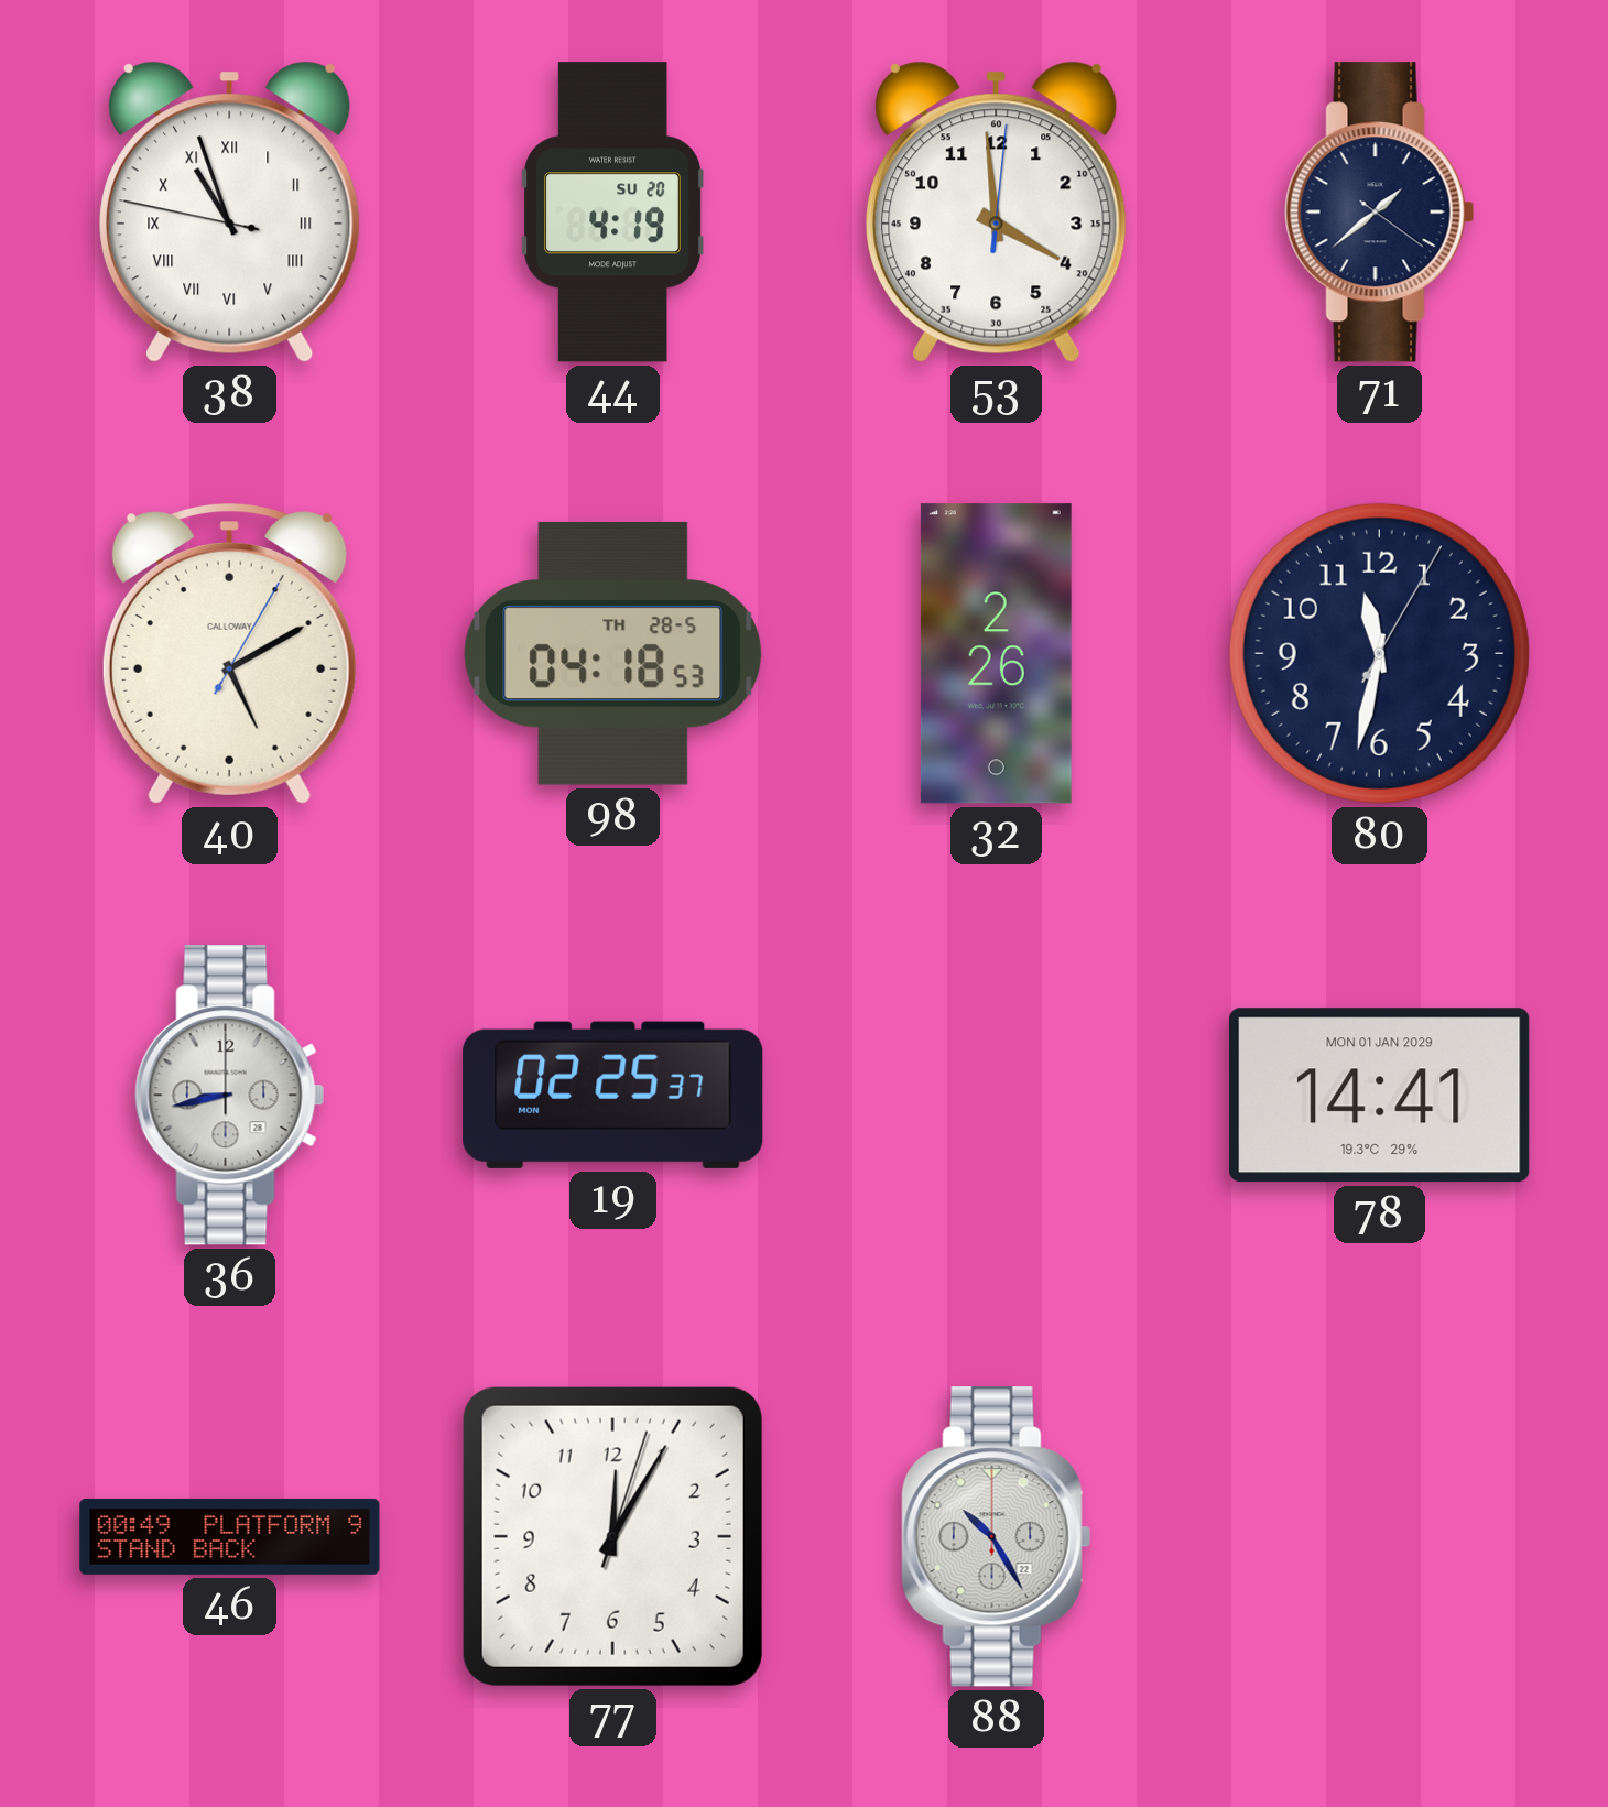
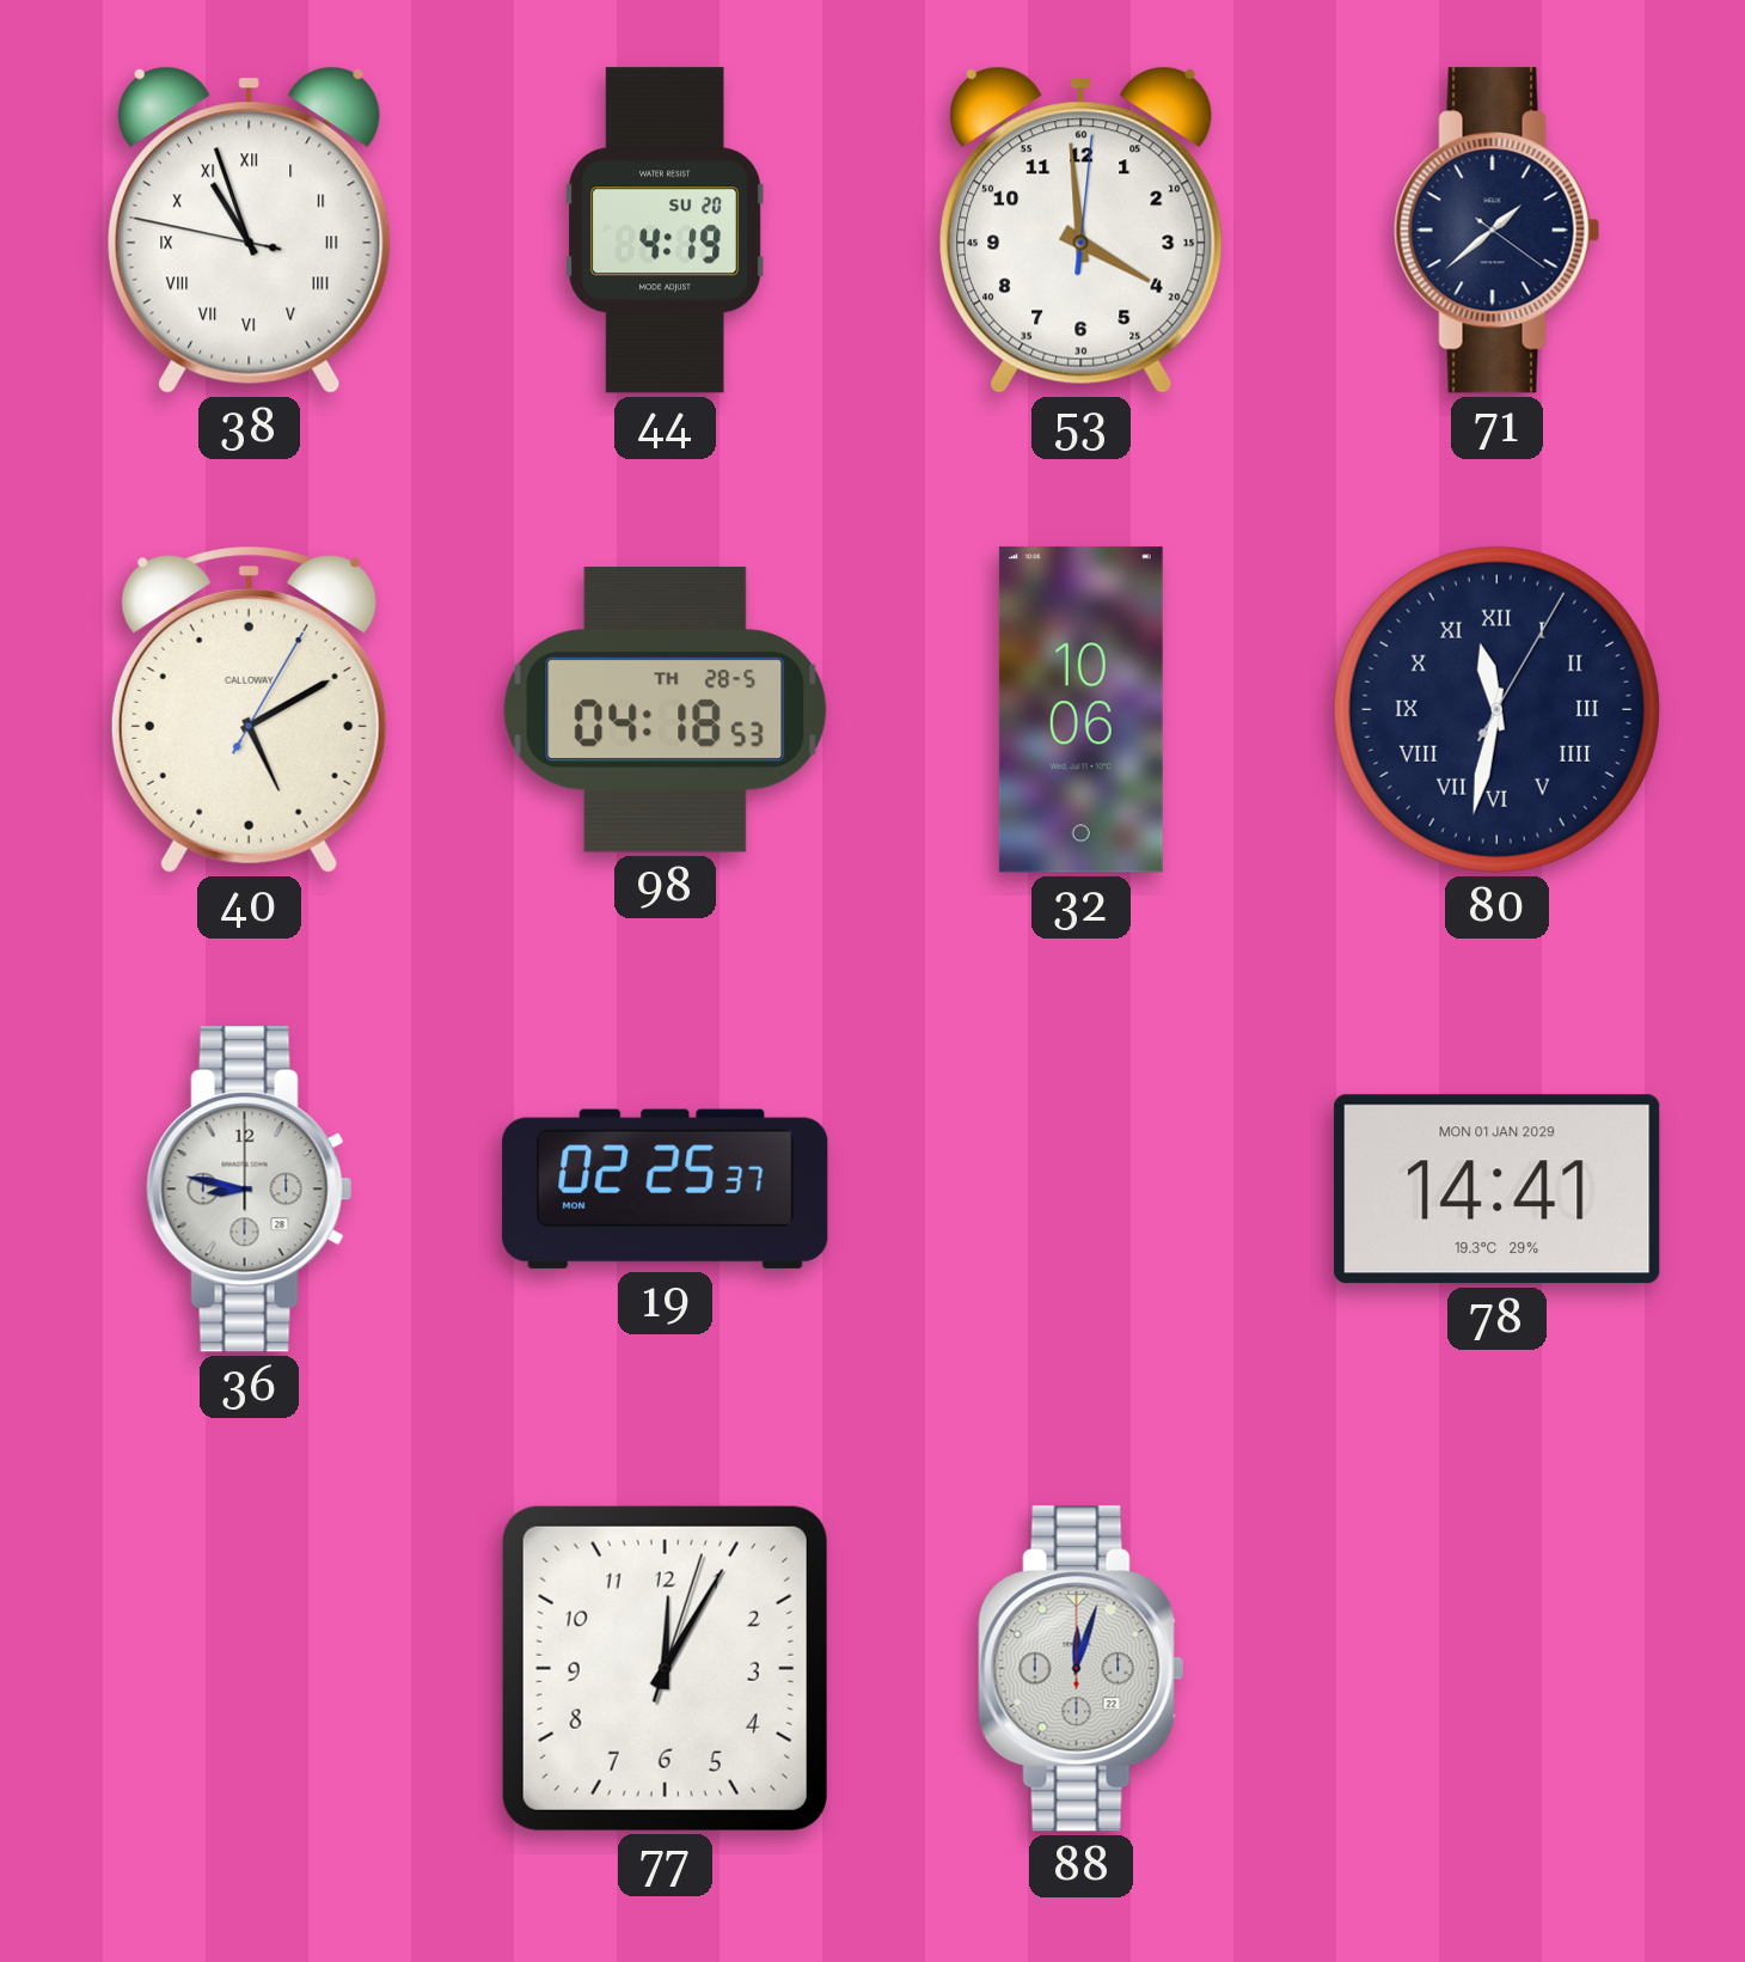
32: 2:26 -> 10:06
80 numerals: Arabic -> Roman
36: 8:43 -> 8:47
46: 00:49 -> none
88: 10:25 -> 12:03
